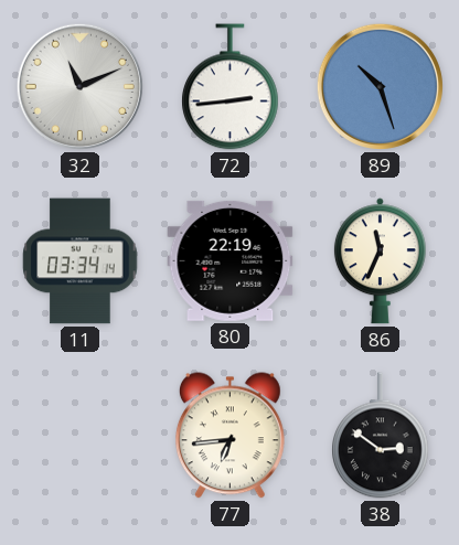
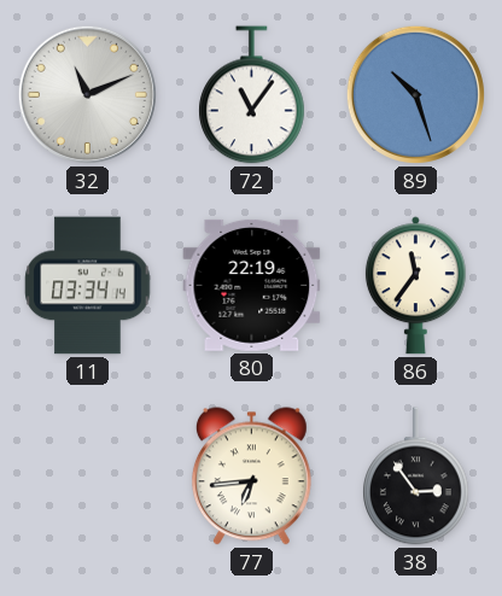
72: 2:44 -> 11:06
86: 11:34 -> 11:36
38: 2:51 -> 2:54
